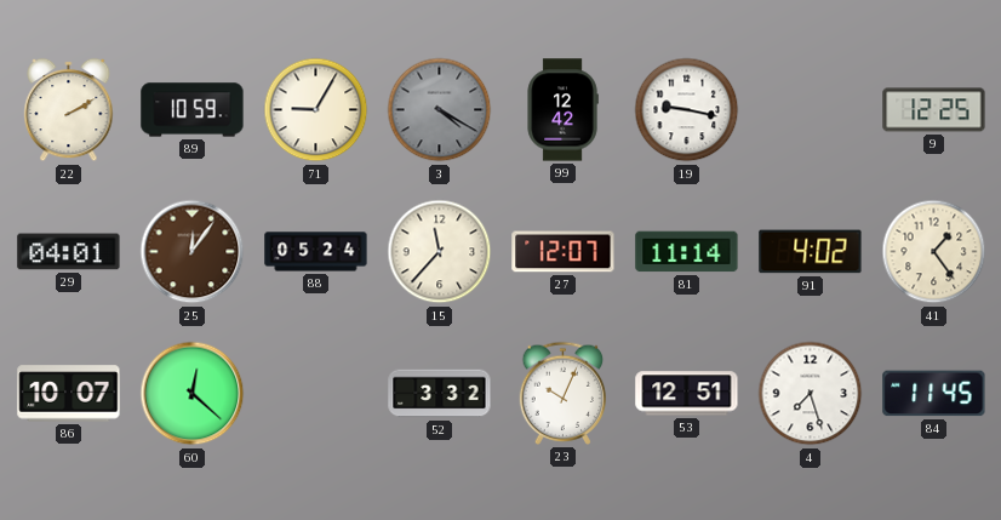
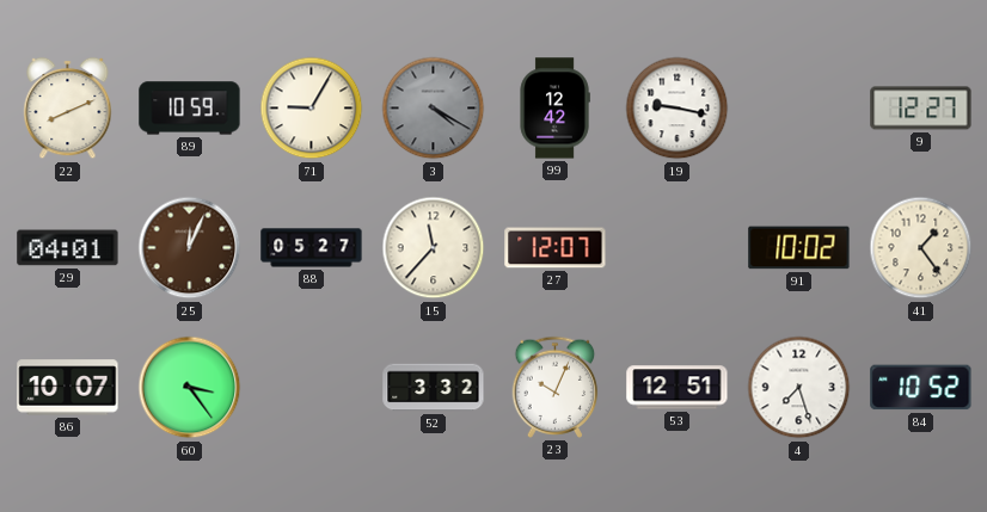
22: 2:10 -> 8:11
9: 12:25 -> 12:27
25: 12:06 -> 12:04
88: 05:24 -> 05:27
81: 11:14 -> none
91: 4:02 -> 10:02
60: 12:22 -> 3:24
84: 11:45 -> 10:52
